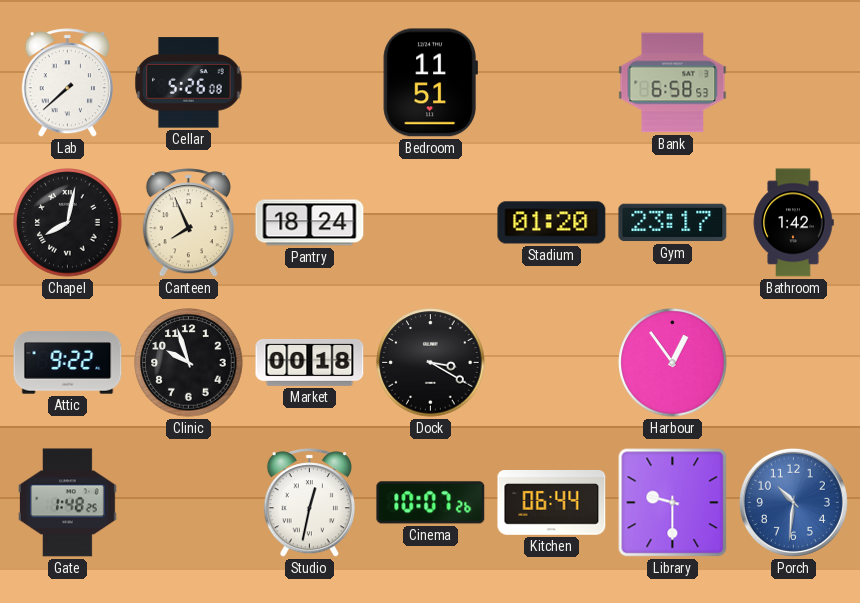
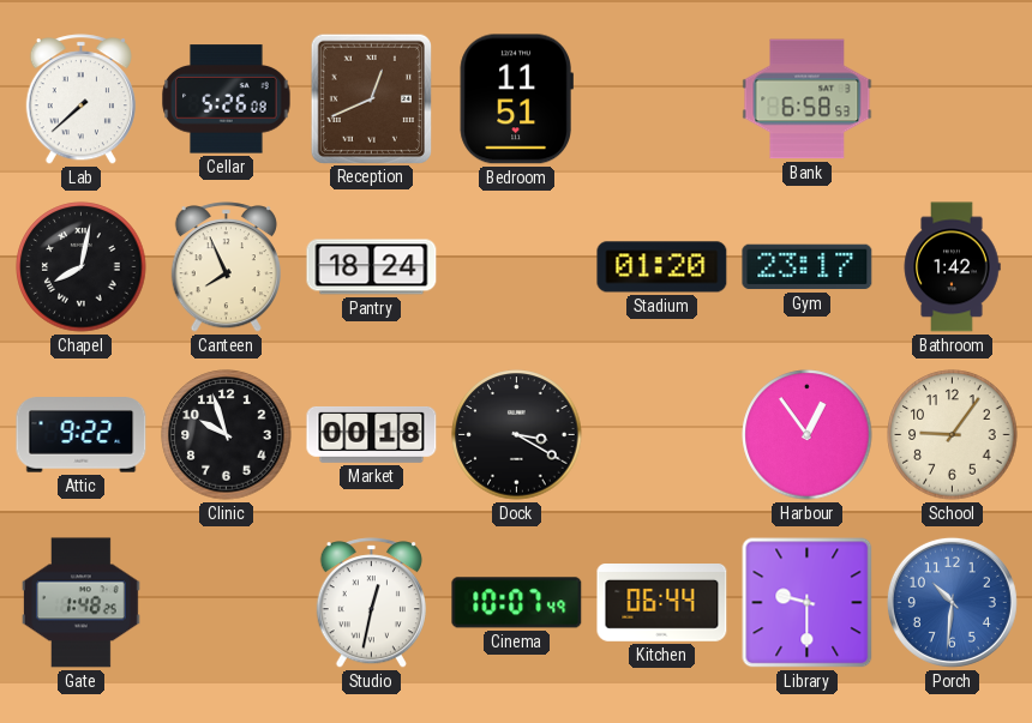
Reception: none -> 12:41
School: none -> 9:06
Cinema: 10:07:26 -> 10:07:49
